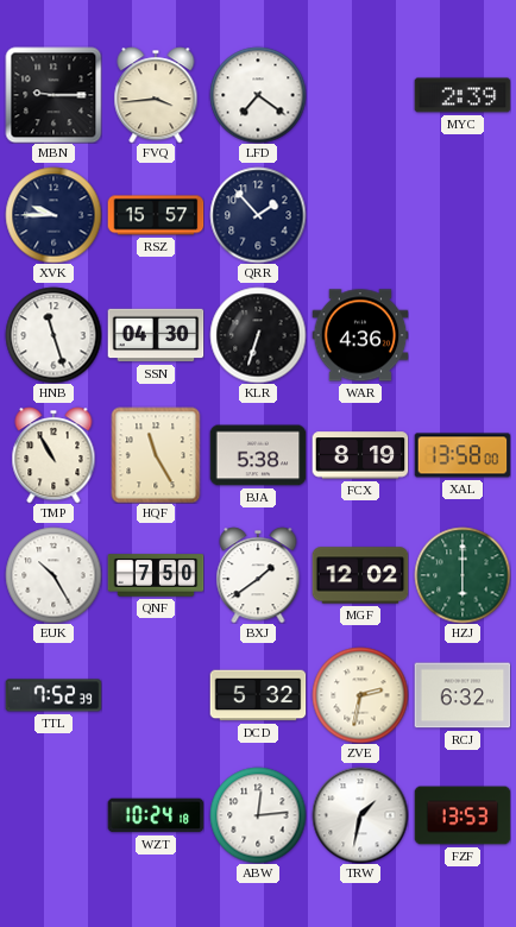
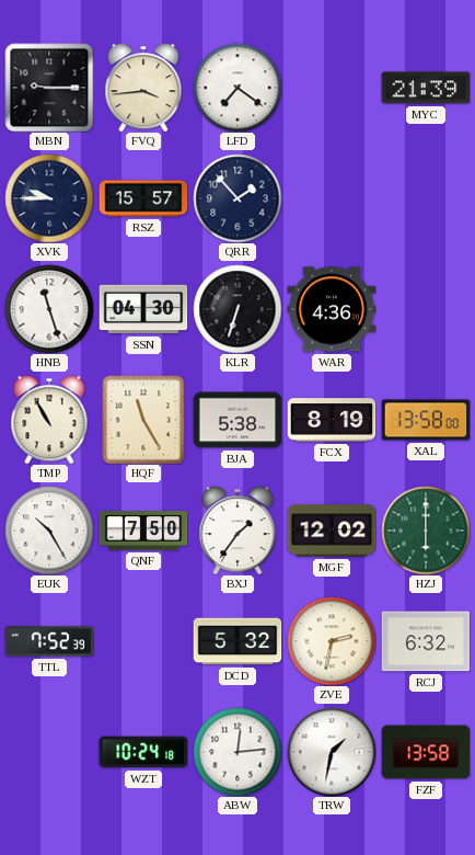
MYC: 2:39 -> 21:39
BXJ: 1:39 -> 1:36
FZF: 13:53 -> 13:58
